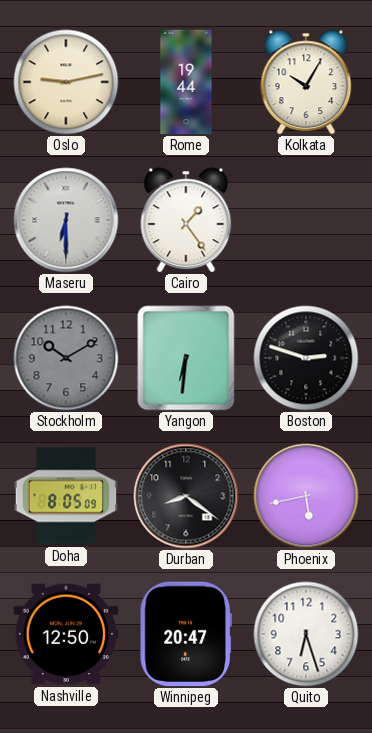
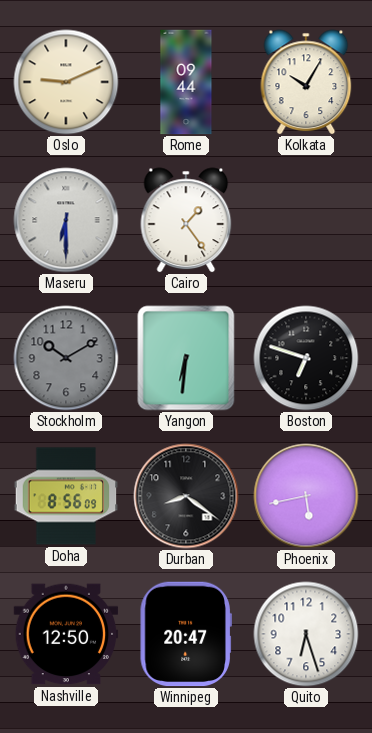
Oslo: 9:13 -> 9:11
Rome: 19:44 -> 09:44
Boston: 2:48 -> 6:48
Doha: 8:05 -> 8:56
